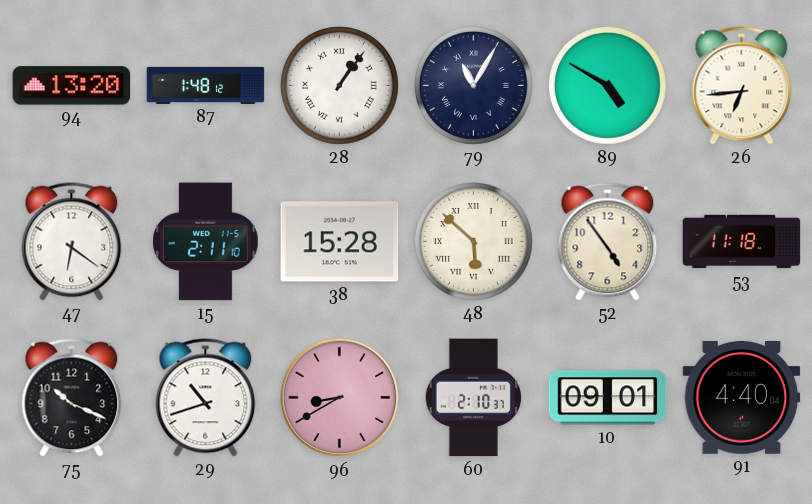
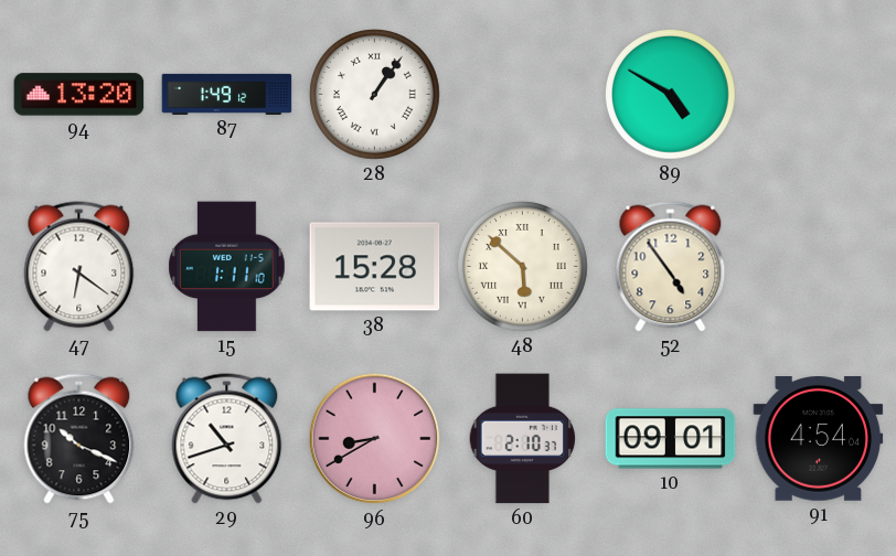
87: 1:48 -> 1:49
79: 11:05 -> none
26: 6:44 -> none
15: 2:11 -> 1:11
53: 11:18 -> none
91: 4:40 -> 4:54
